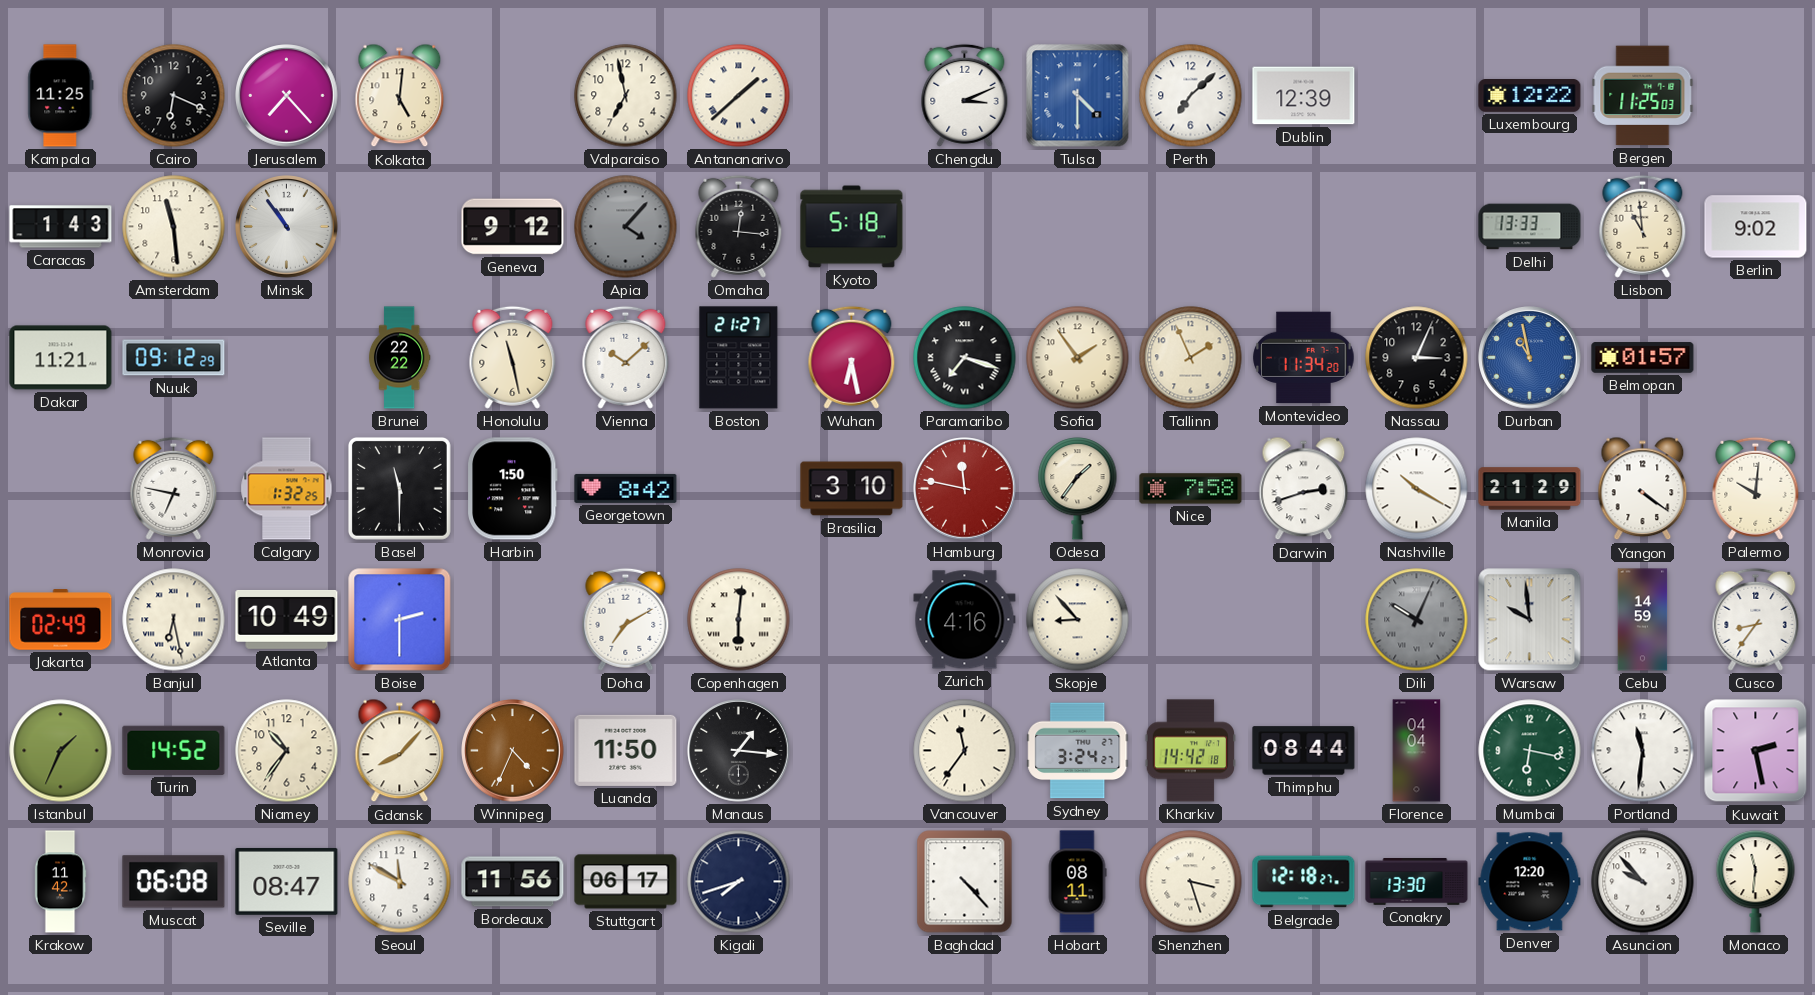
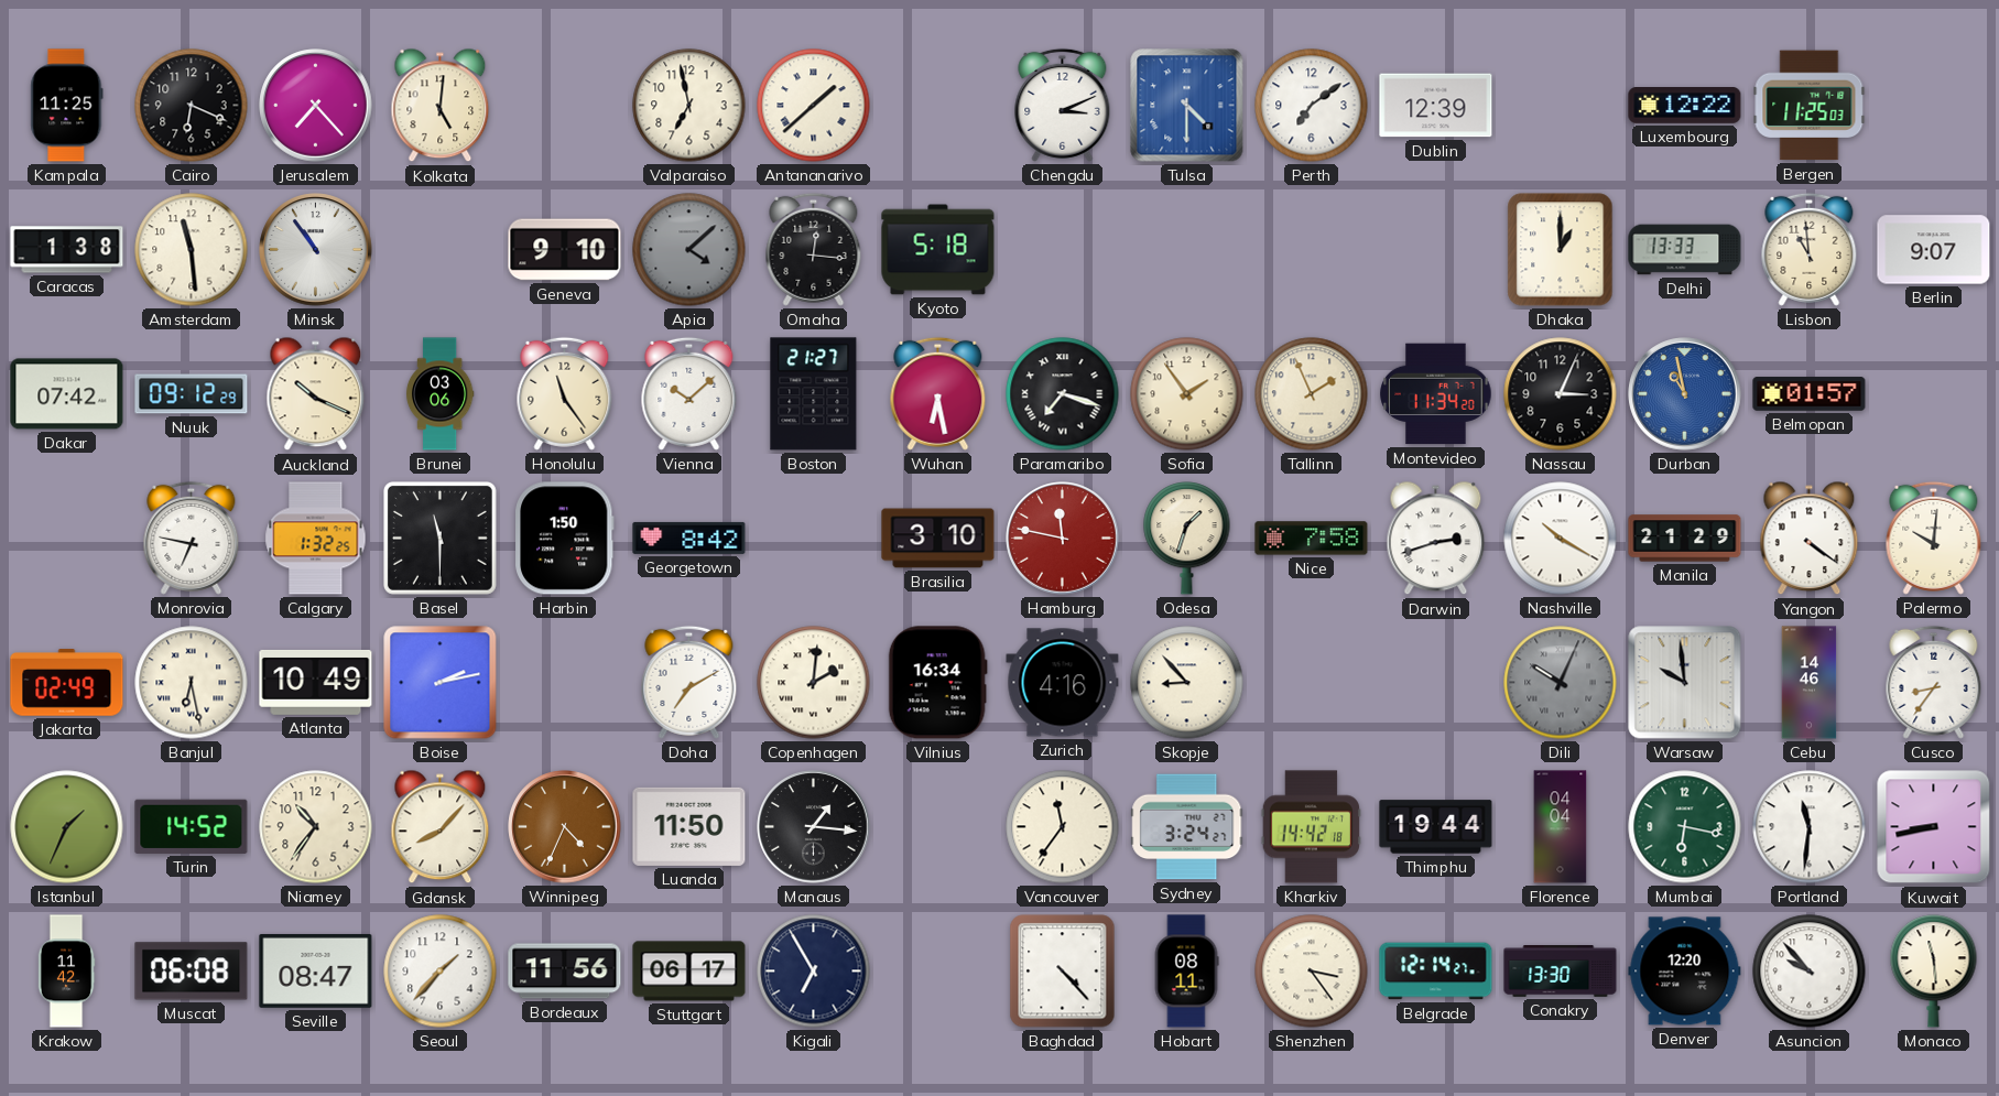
Perth: 7:08 -> 7:09
Caracas: 1:43 -> 1:38
Geneva: 9:12 -> 9:10
Apia: 4:07 -> 4:08
Dhaka: none -> 1:00
Berlin: 9:02 -> 9:07
Dakar: 11:21 -> 07:42
Auckland: none -> 10:19
Brunei: 22:22 -> 03:06
Honolulu: 11:28 -> 11:24
Odesa: 1:36 -> 1:33
Boise: 2:30 -> 2:13
Copenhagen: 6:01 -> 2:01
Vilnius: none -> 16:34
Cebu: 14:59 -> 14:46
Thimphu: 08:44 -> 19:44
Kuwait: 2:28 -> 8:43
Seoul: 11:50 -> 1:37
Kigali: 7:42 -> 6:55
Shenzhen: 3:27 -> 3:24
Belgrade: 12:18 -> 12:14
Monaco: 11:31 -> 11:29
